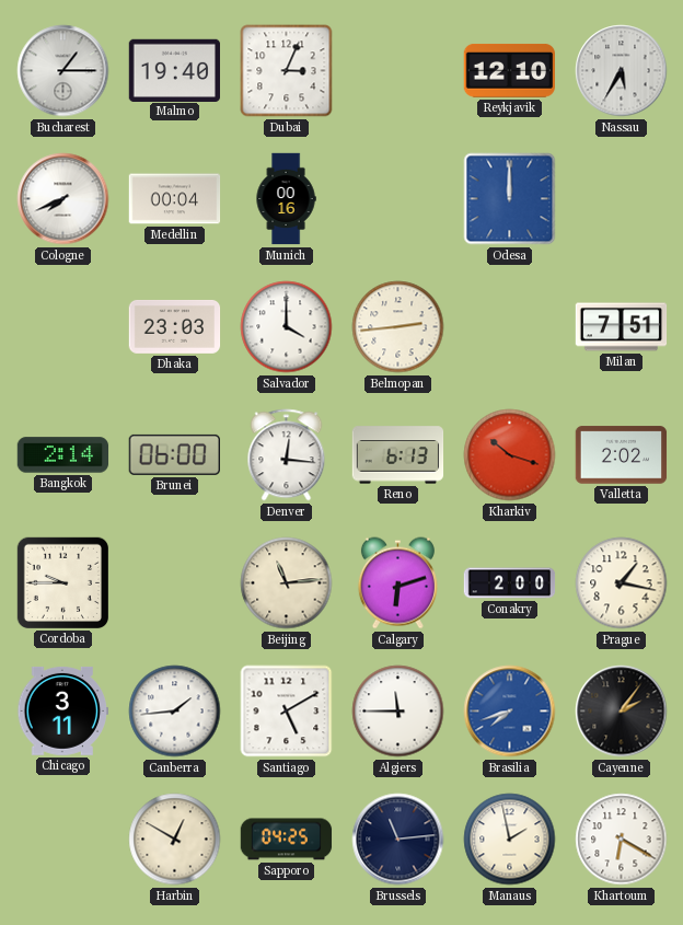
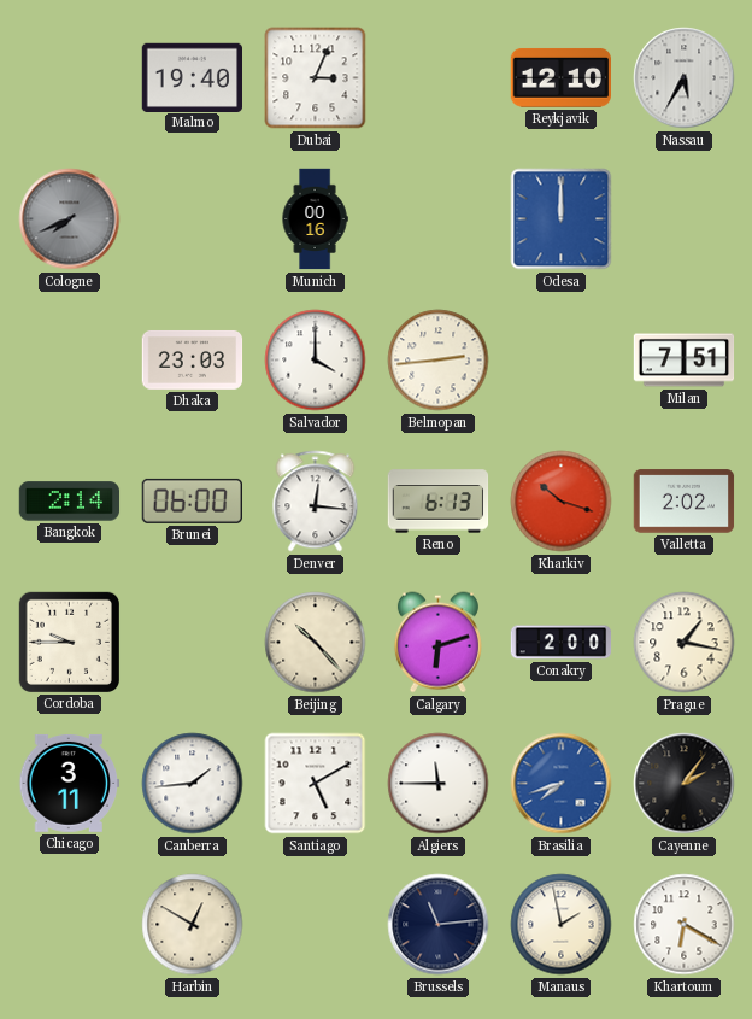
Bucharest: 1:15 -> none
Cologne dial: white -> grey
Medellin: 00:04 -> none
Beijing: 11:14 -> 10:23
Sapporo: 04:25 -> none
